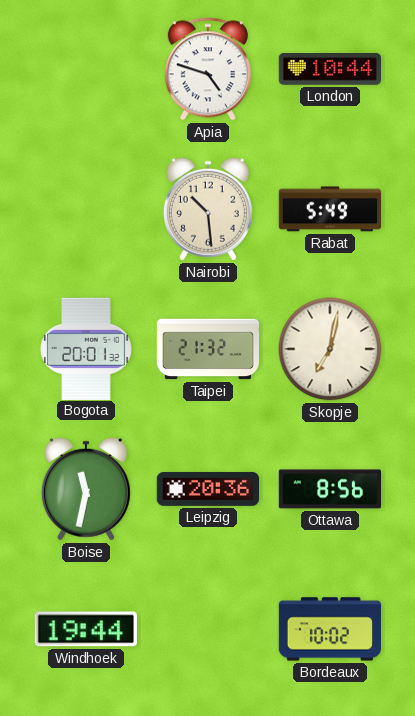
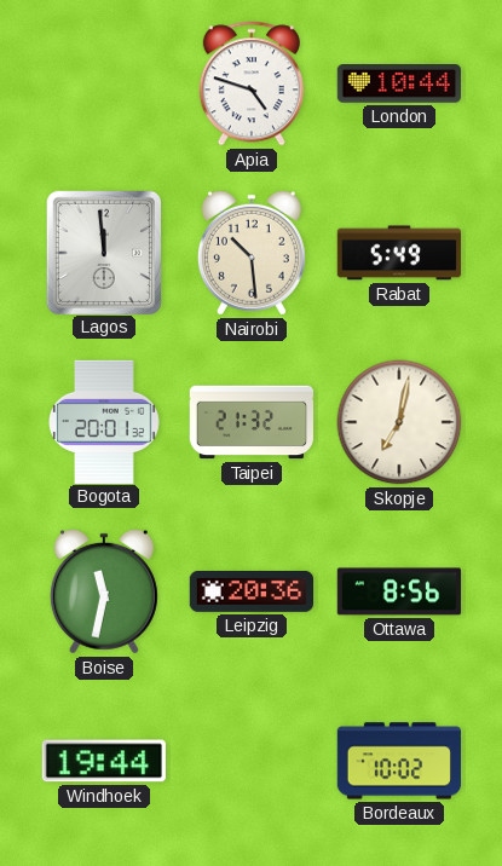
Lagos: none -> 11:59
